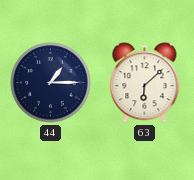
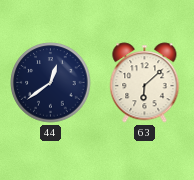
44: 1:15 -> 12:39
